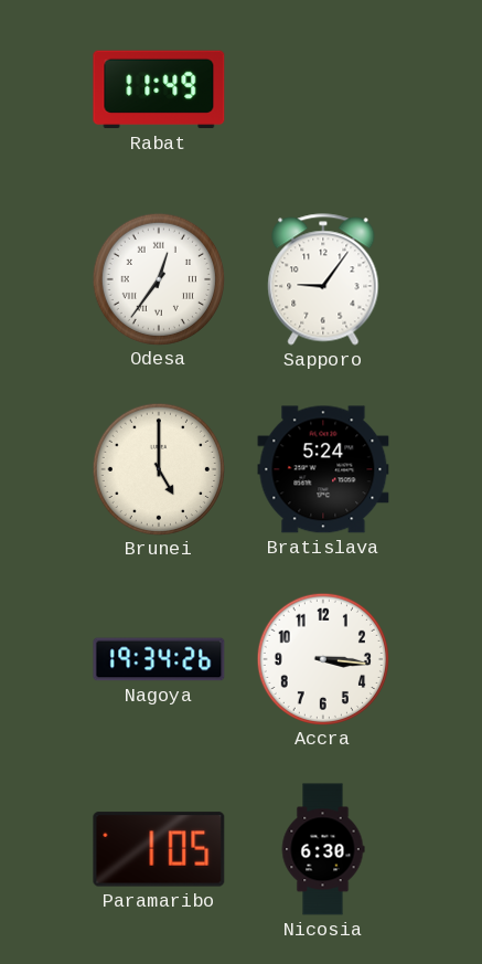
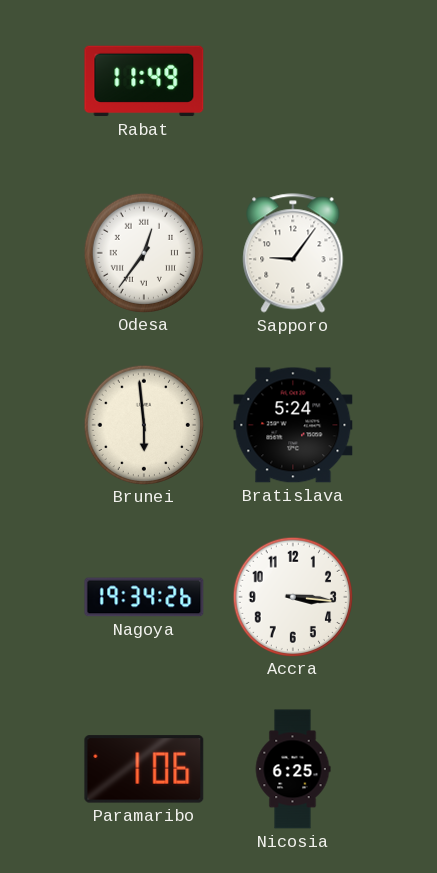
Brunei: 5:00 -> 5:59
Paramaribo: 1:05 -> 1:06
Nicosia: 6:30 -> 6:25
